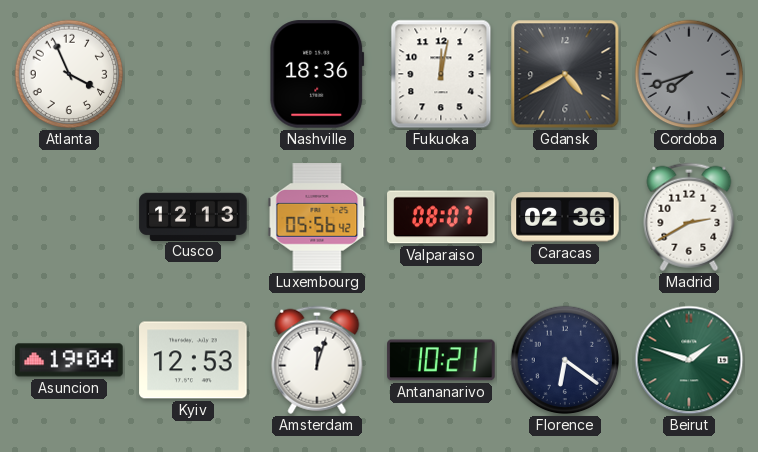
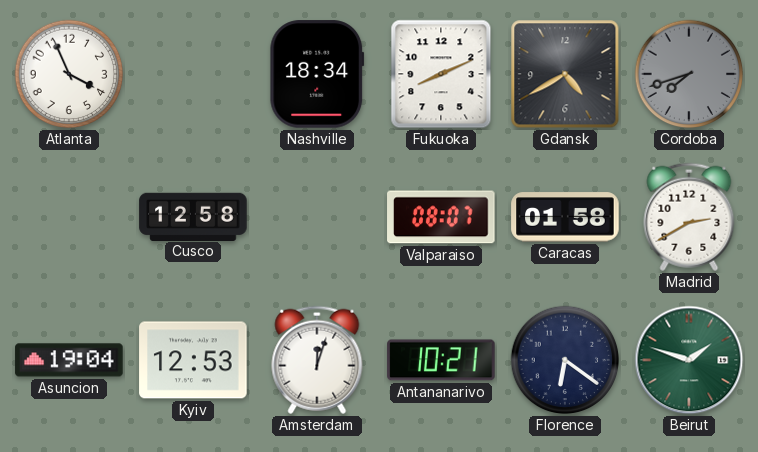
Nashville: 18:36 -> 18:34
Fukuoka: 12:02 -> 8:11
Cusco: 12:13 -> 12:58
Luxembourg: 05:56 -> none
Caracas: 02:36 -> 01:58
